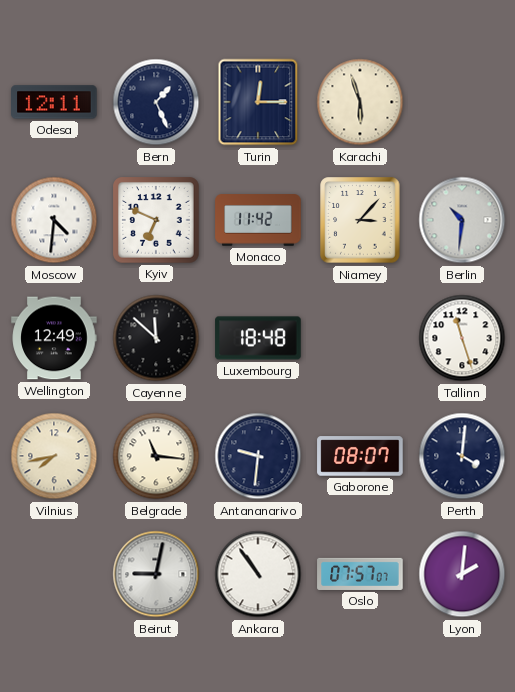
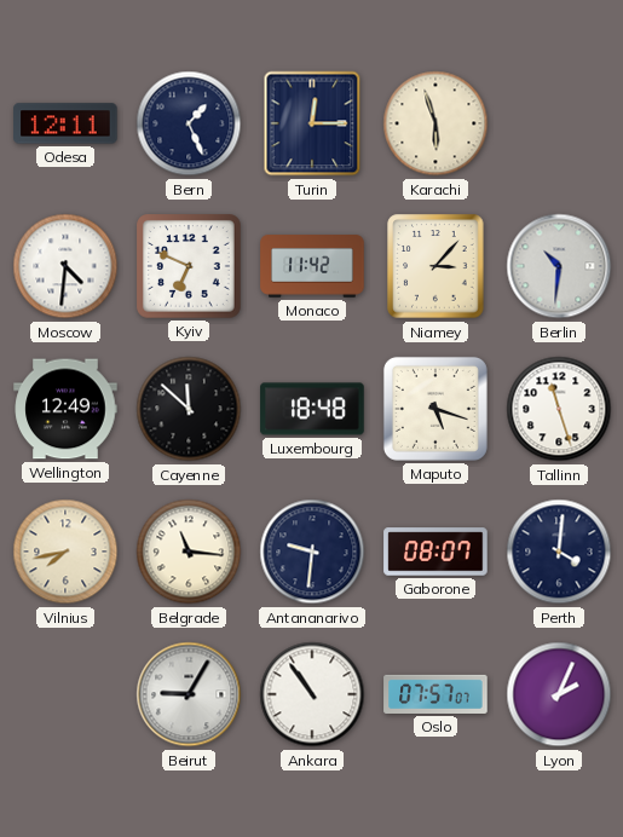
Maputo: none -> 5:18
Beirut: 9:02 -> 9:05
Lyon: 2:01 -> 2:04
